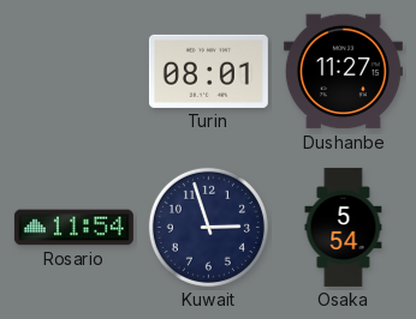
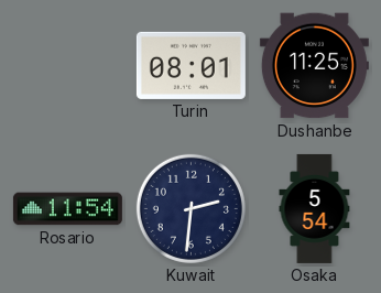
Dushanbe: 11:27 -> 11:25
Kuwait: 2:57 -> 2:31
